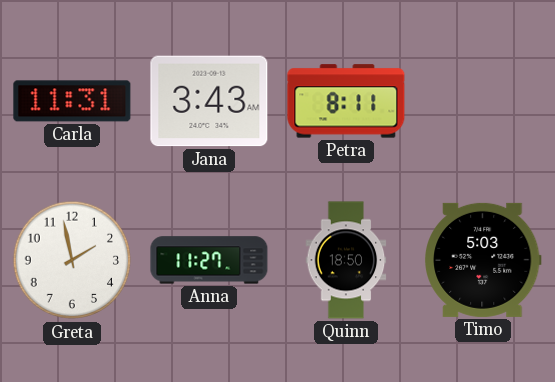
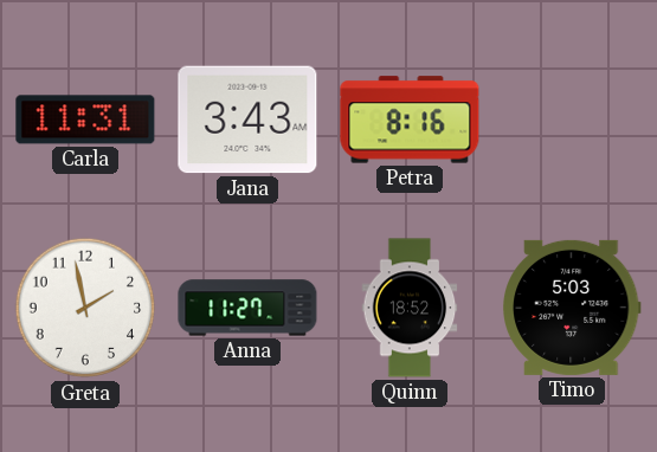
Petra: 8:11 -> 8:16
Quinn: 18:50 -> 18:52
